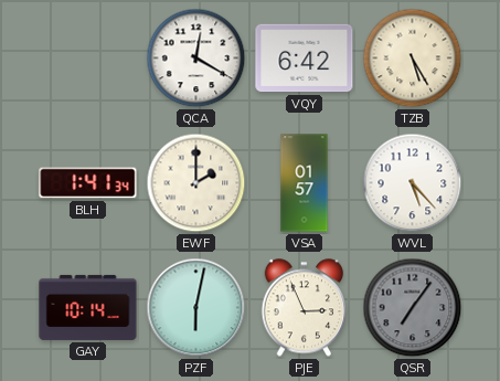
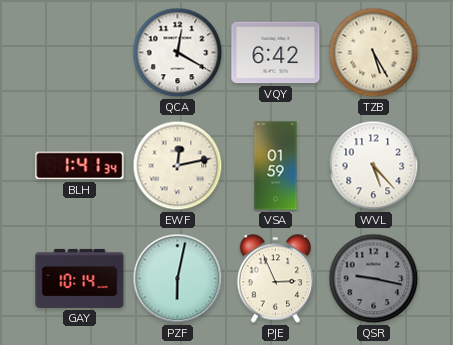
EWF: 2:00 -> 12:13
VSA: 01:57 -> 01:59
QSR: 7:06 -> 9:17
